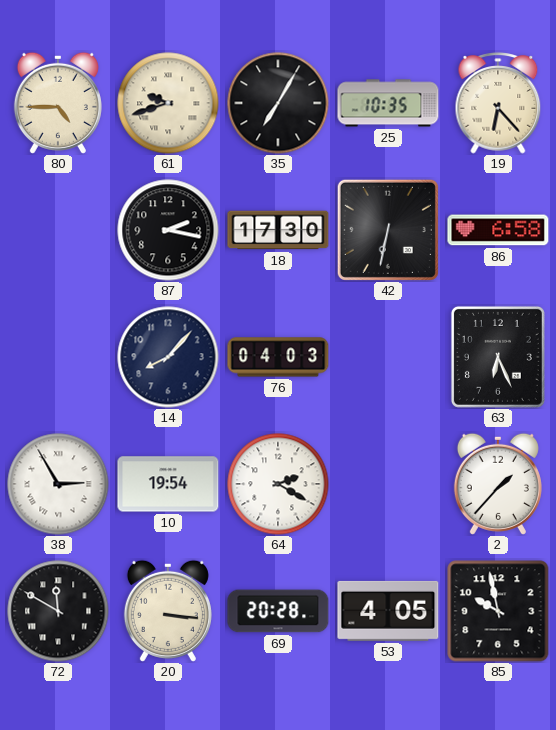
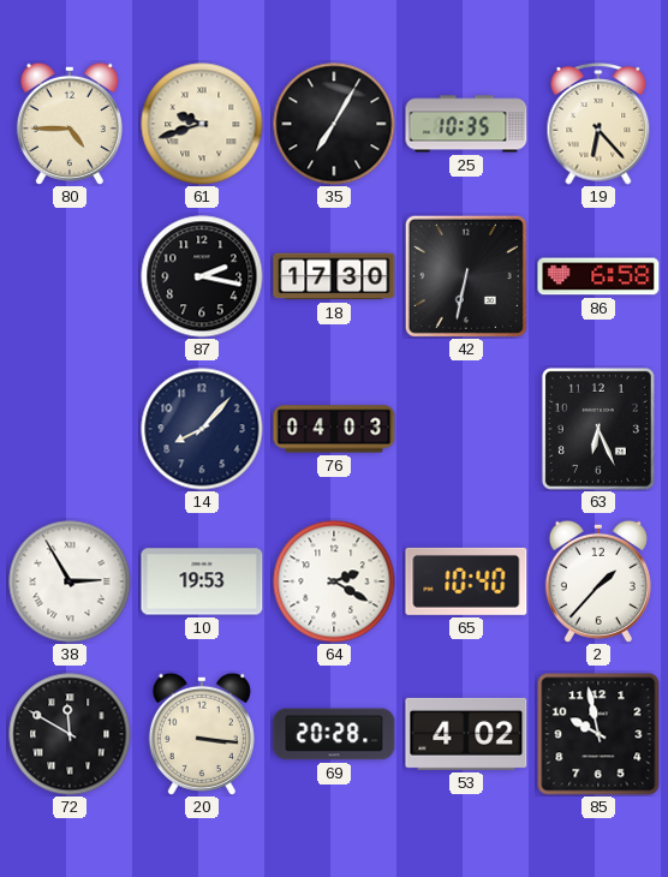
10: 19:54 -> 19:53
65: none -> 10:40
53: 4:05 -> 4:02
